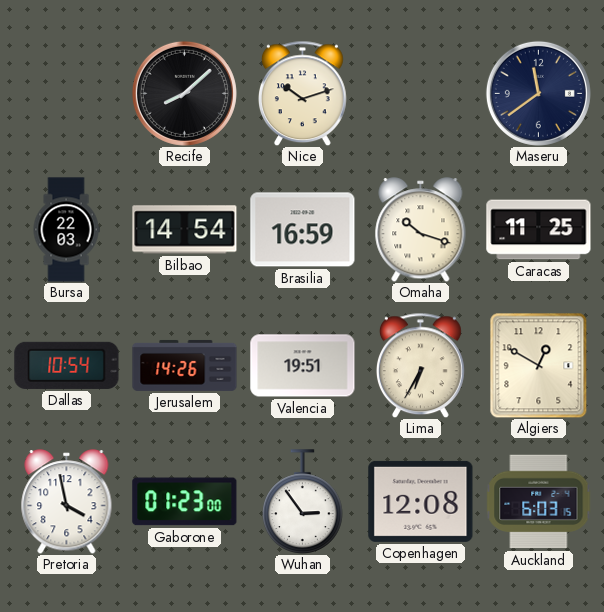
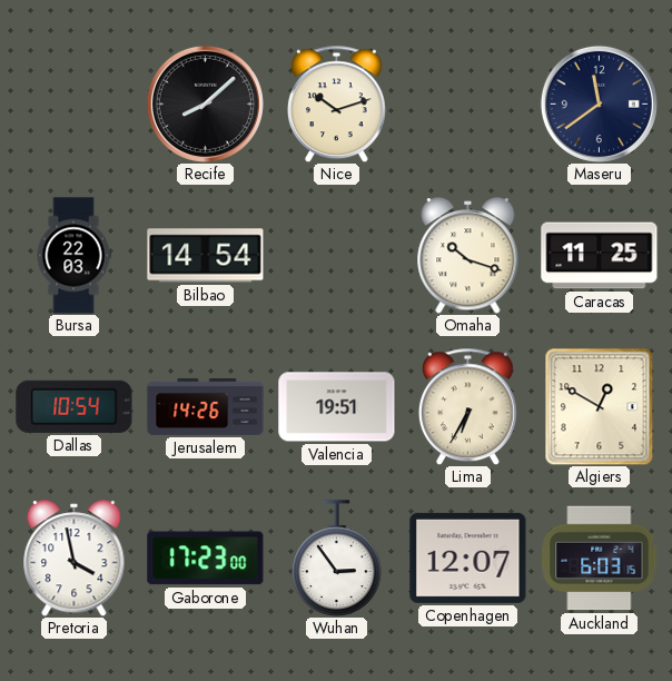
Brasilia: 16:59 -> none
Gaborone: 01:23 -> 17:23
Copenhagen: 12:08 -> 12:07
